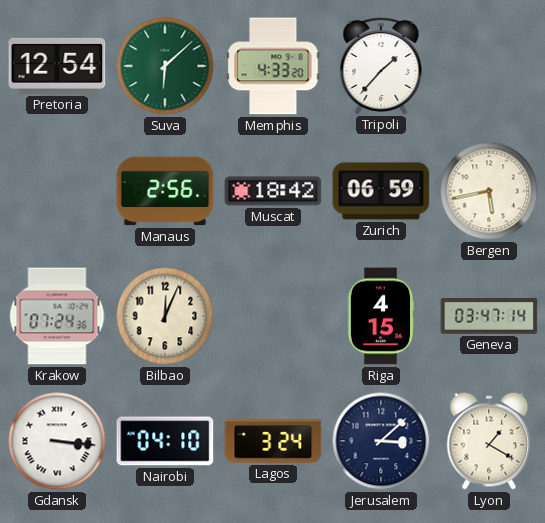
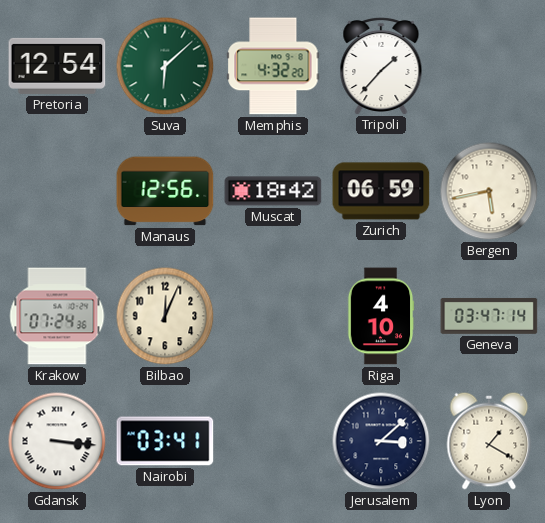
Memphis: 4:33 -> 4:32
Manaus: 2:56 -> 12:56
Riga: 4:15 -> 4:10
Nairobi: 04:10 -> 03:41
Lagos: 3:24 -> none
